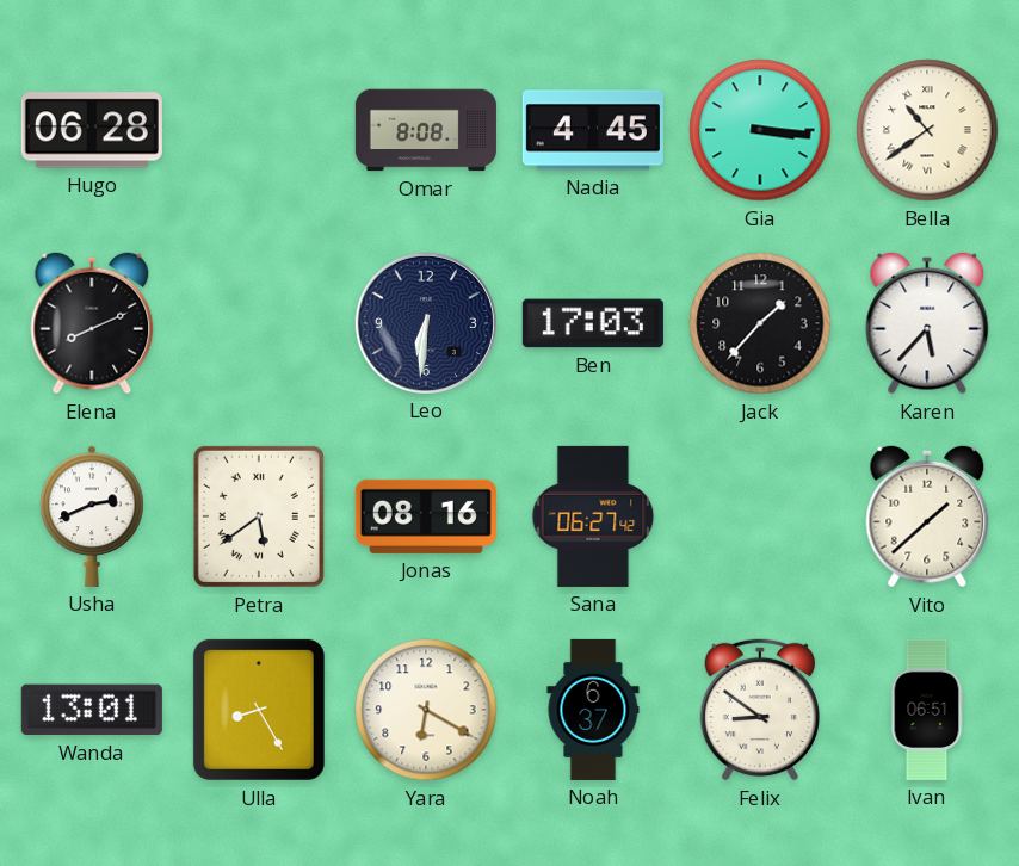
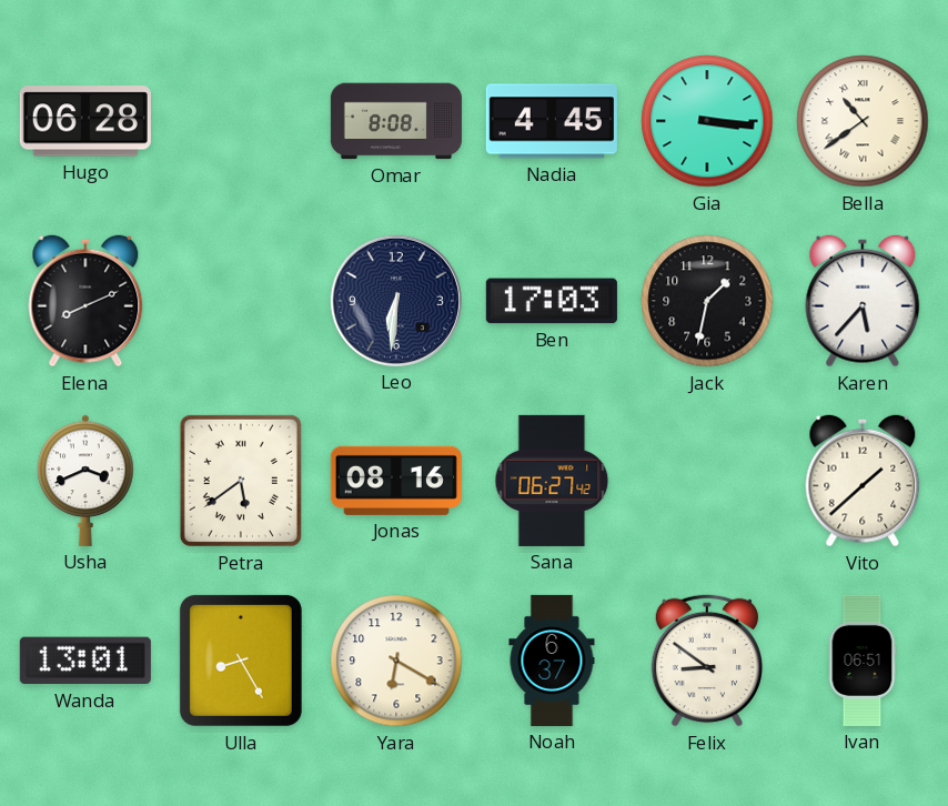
Jack: 1:37 -> 1:32
Usha: 2:41 -> 3:41
